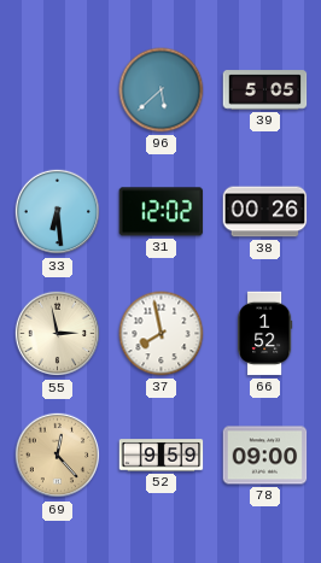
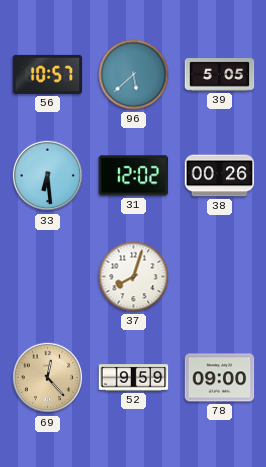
56: none -> 10:57
55: 2:58 -> none
37: 7:58 -> 8:03
66: 1:52 -> none
